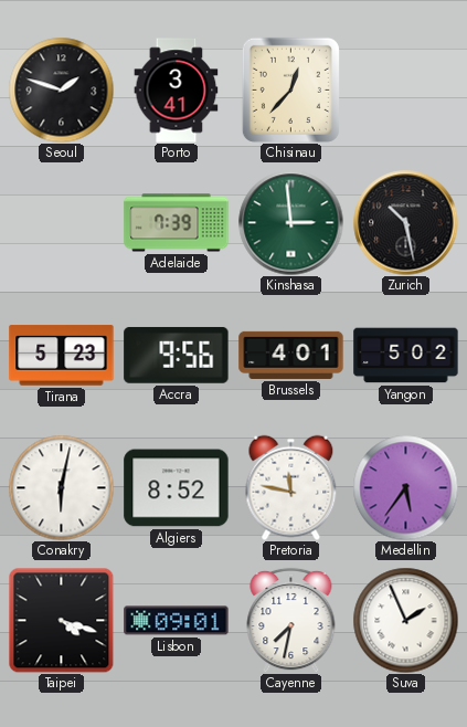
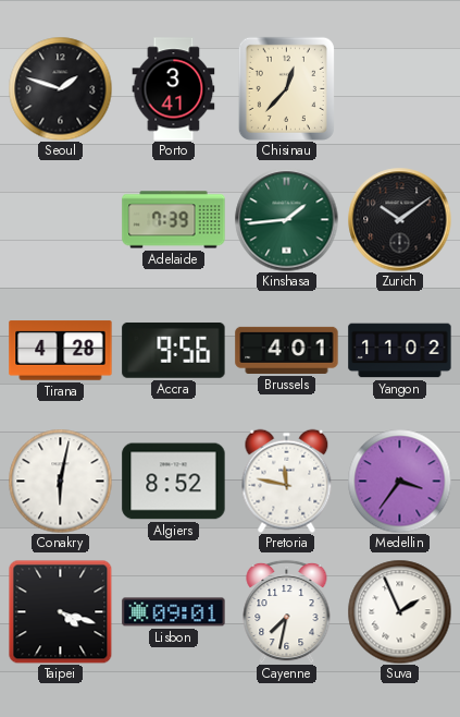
Kinshasa: 2:59 -> 1:44
Zurich: 10:28 -> 10:09
Tirana: 5:23 -> 4:28
Yangon: 5:02 -> 11:02
Medellin: 5:36 -> 3:36
